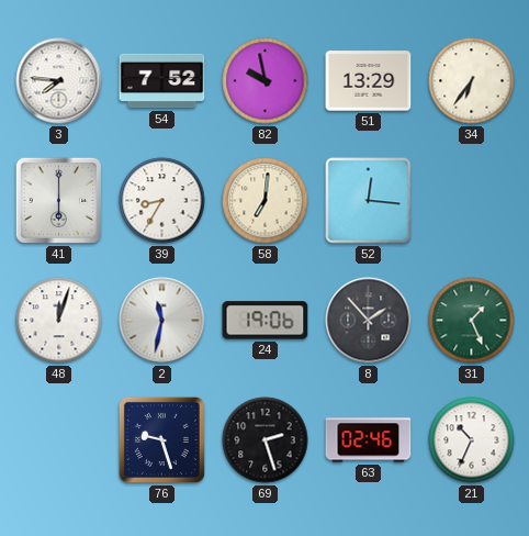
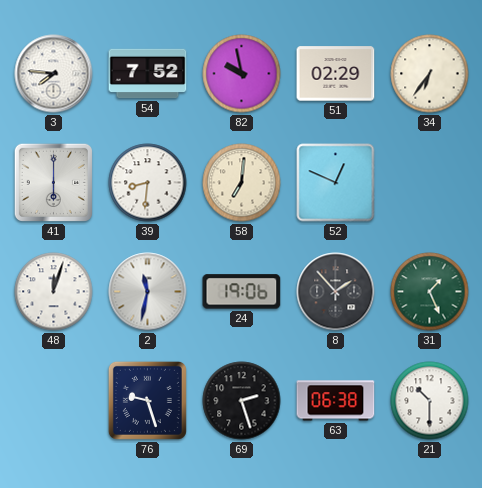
51: 13:29 -> 02:29
39: 8:35 -> 8:31
52: 12:16 -> 12:49
63: 02:46 -> 06:38
21: 10:34 -> 10:30
